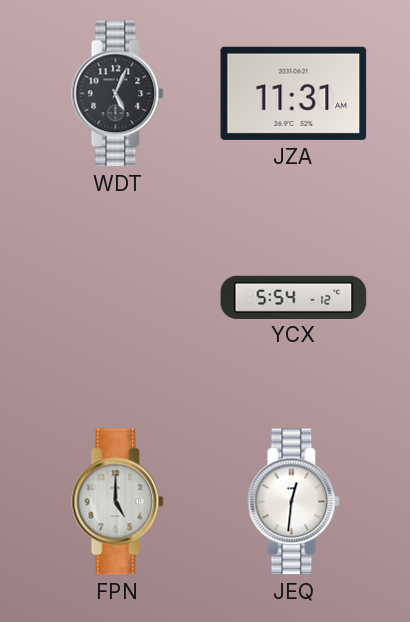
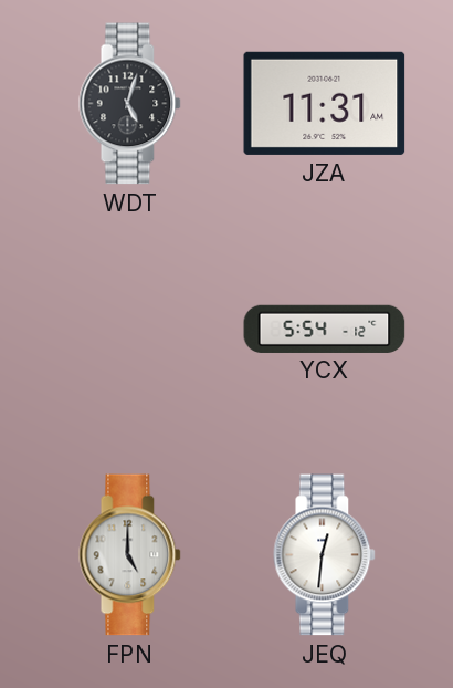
WDT: 5:04 -> 5:03
